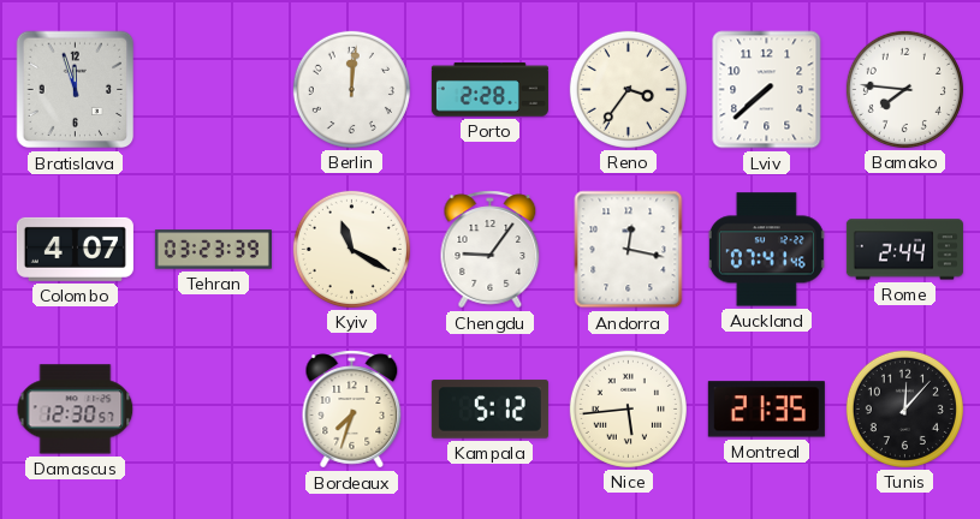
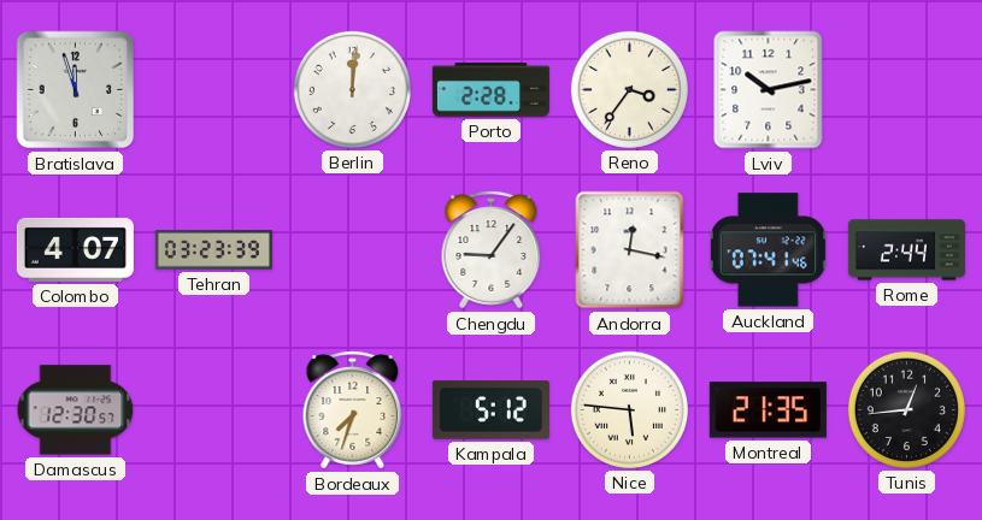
Lviv: 7:38 -> 10:13
Bamako: 7:46 -> none
Kyiv: 11:20 -> none
Nice: 5:44 -> 5:46
Tunis: 12:07 -> 12:44
